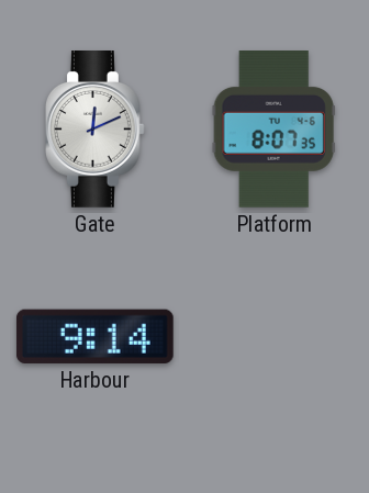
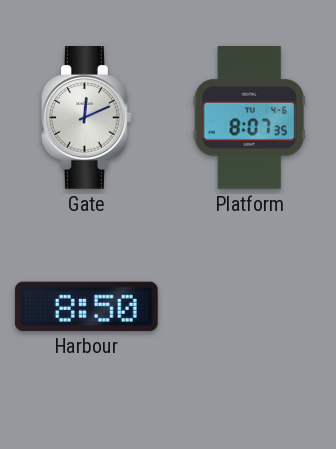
Harbour: 9:14 -> 8:50
